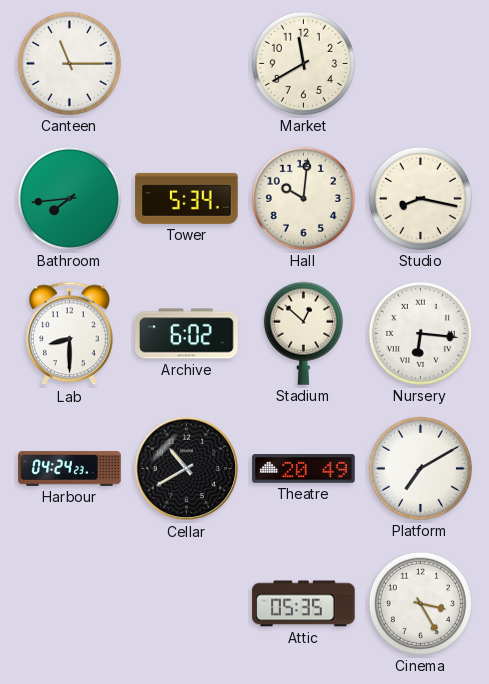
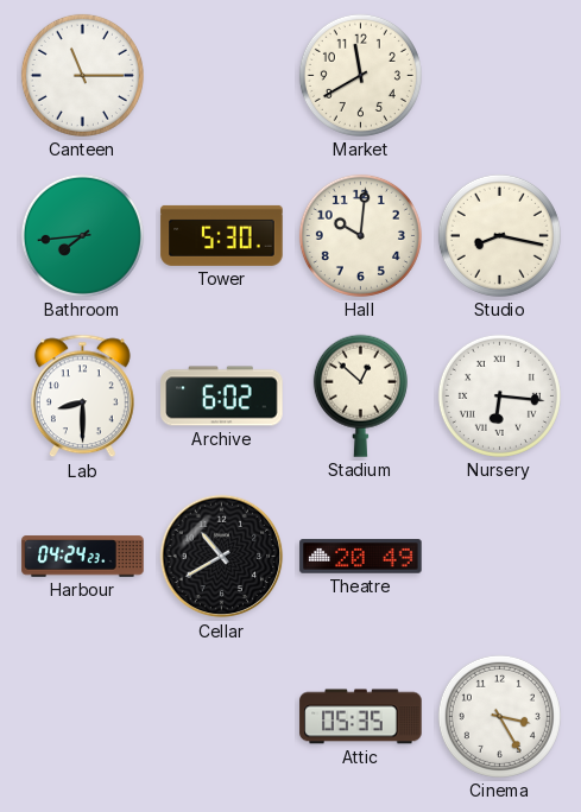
Tower: 5:34 -> 5:30
Platform: 7:10 -> none
